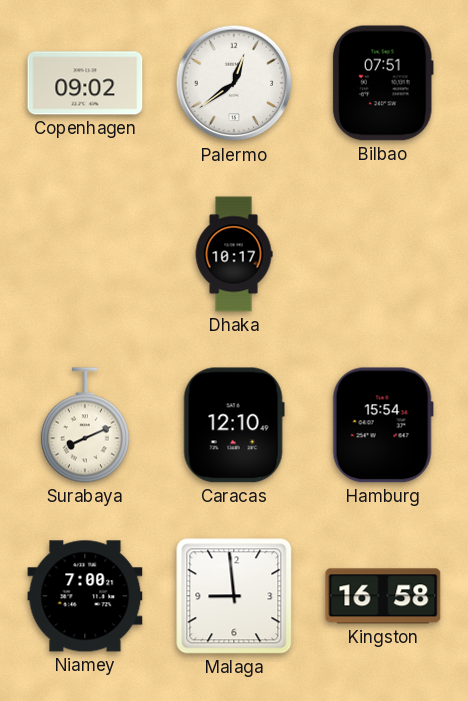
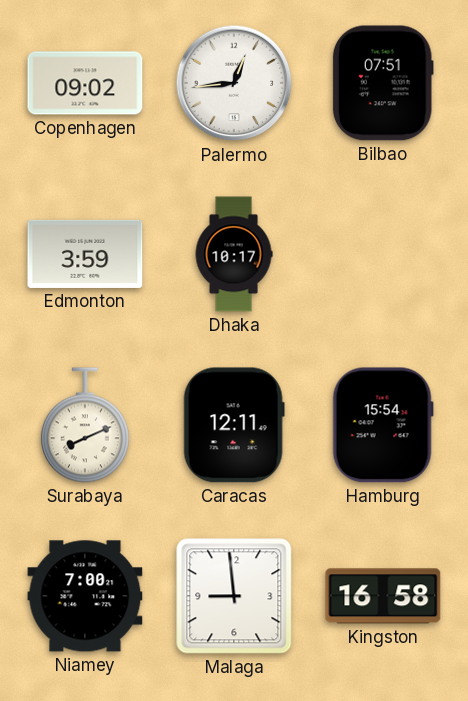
Palermo: 12:39 -> 12:44
Edmonton: none -> 3:59
Caracas: 12:10 -> 12:11
